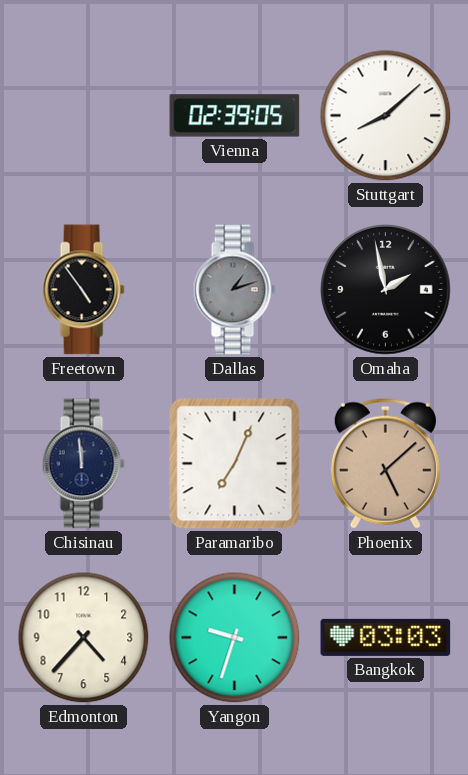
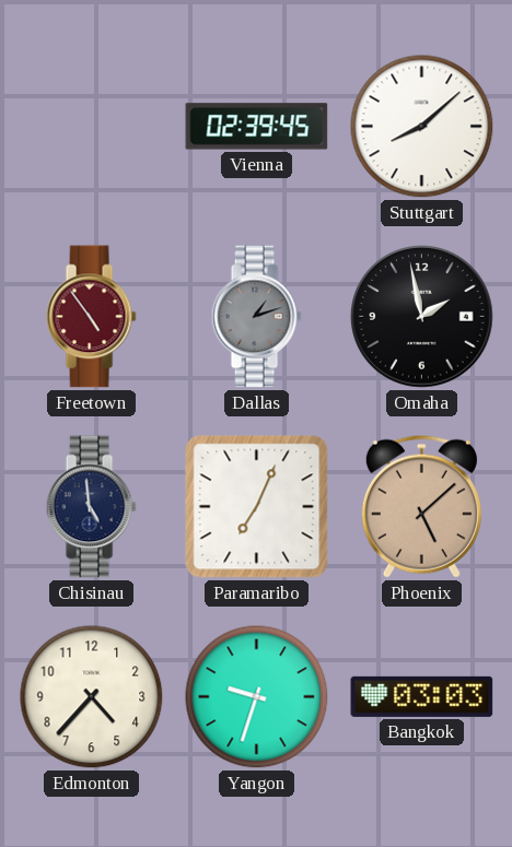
Vienna: 02:39:05 -> 02:39:45
Freetown dial: black -> burgundy
Chisinau: 11:59 -> 4:59
